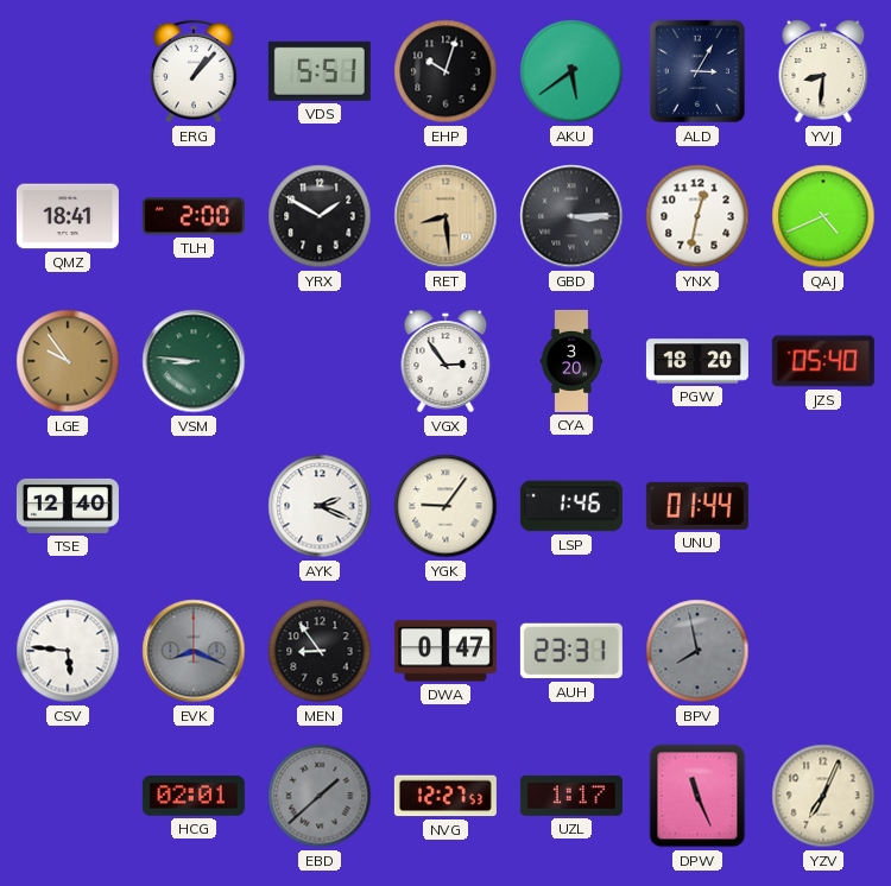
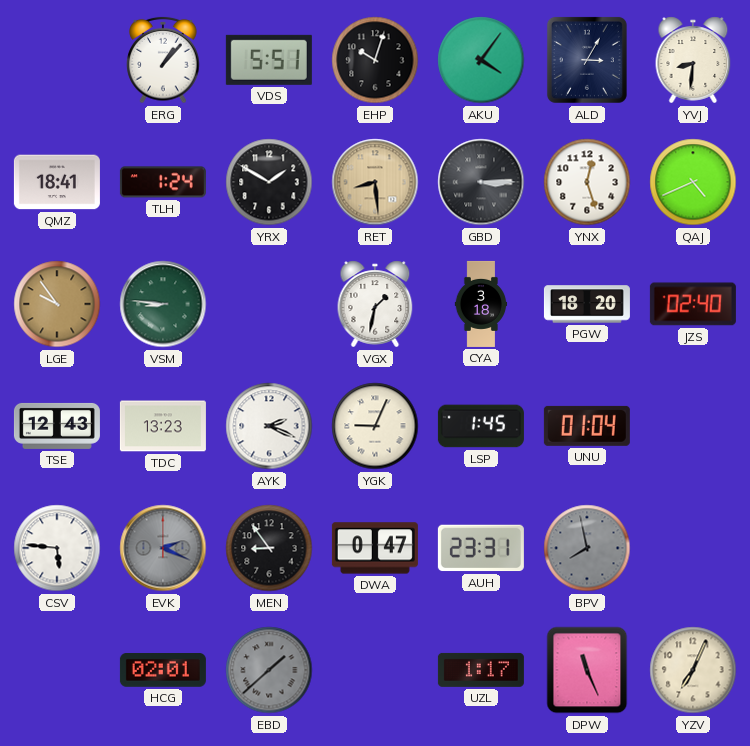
AKU: 5:39 -> 4:06
TLH: 2:00 -> 1:24
YNX: 12:32 -> 12:27
VGX: 2:54 -> 1:32
CYA: 3:20 -> 3:18
JZS: 05:40 -> 02:40
TSE: 12:40 -> 12:43
TDC: none -> 13:23
YGK: 9:06 -> 9:04
LSP: 1:46 -> 1:45
UNU: 01:44 -> 01:04
EVK: 8:19 -> 2:19
NVG: 12:27 -> none
